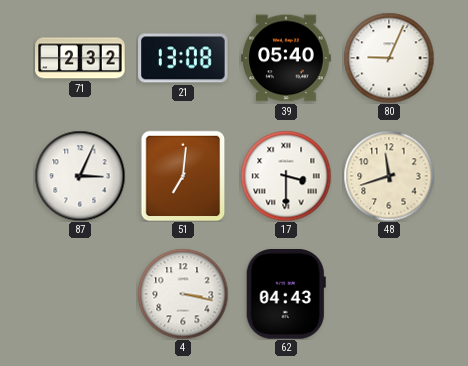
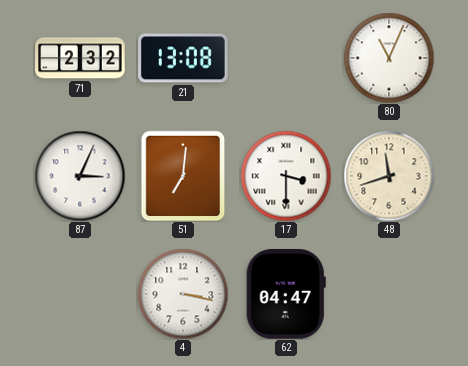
39: 05:40 -> none
80: 9:04 -> 11:04
62: 04:43 -> 04:47
